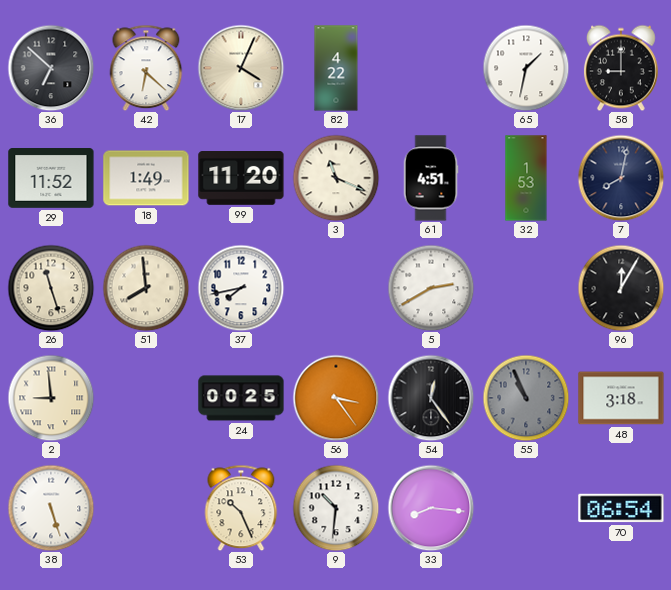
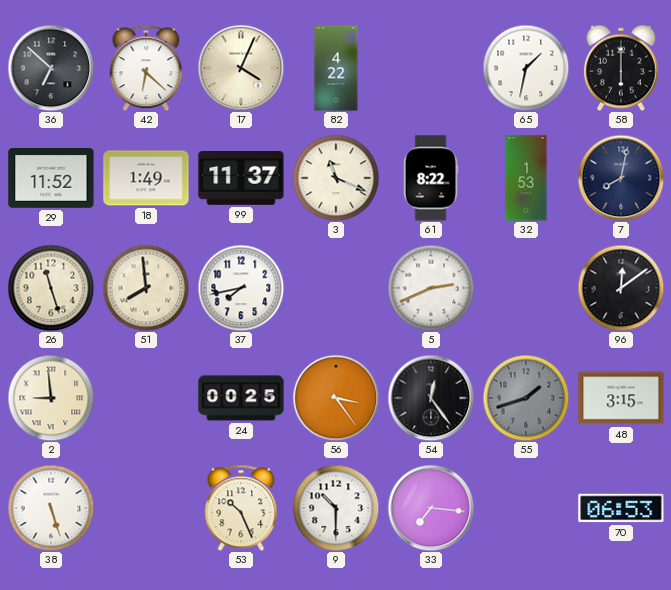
58: 9:00 -> 6:00
99: 11:20 -> 11:37
61: 4:51 -> 8:22
5: 2:40 -> 2:41
96: 12:05 -> 12:09
55: 10:56 -> 1:42
48: 3:18 -> 3:15
9: 10:31 -> 10:30
33: 8:16 -> 7:16
70: 06:54 -> 06:53
